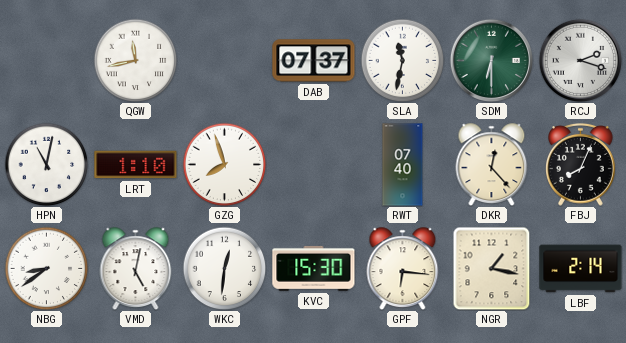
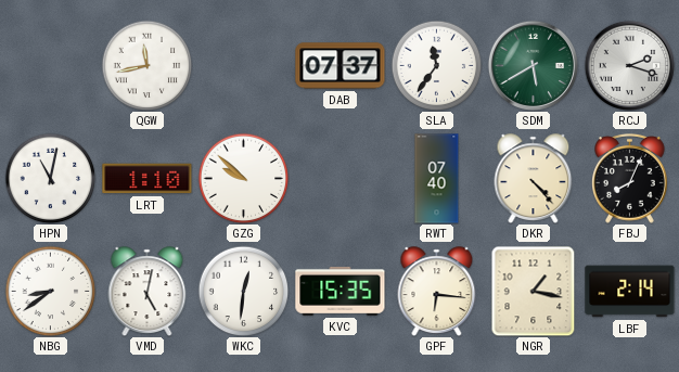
SLA: 11:32 -> 11:36
SDM: 6:30 -> 5:40
GZG: 7:57 -> 9:52
DKR: 12:23 -> 4:23
KVC: 15:30 -> 15:35
